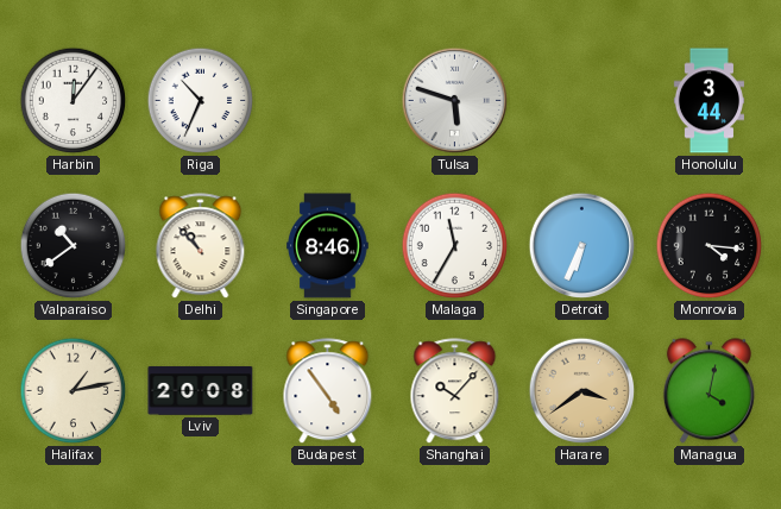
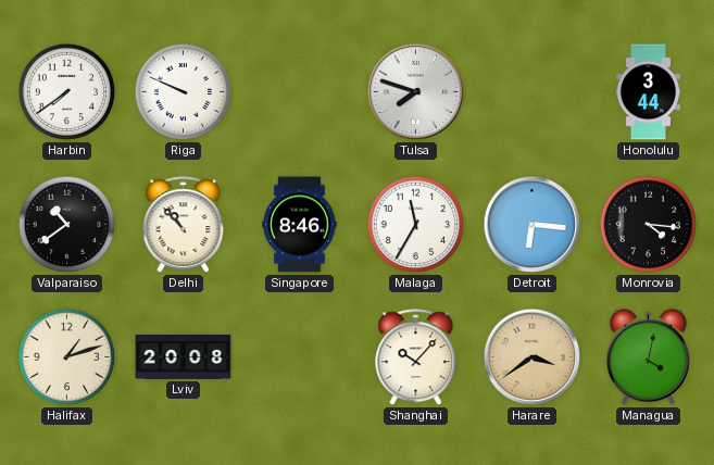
Harbin: 12:06 -> 7:39
Riga: 10:34 -> 9:49
Tulsa: 5:48 -> 7:48
Detroit: 6:34 -> 6:16
Halifax: 1:13 -> 1:12
Budapest: 4:54 -> none
